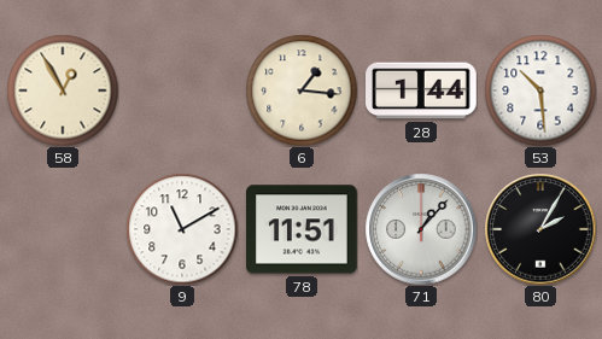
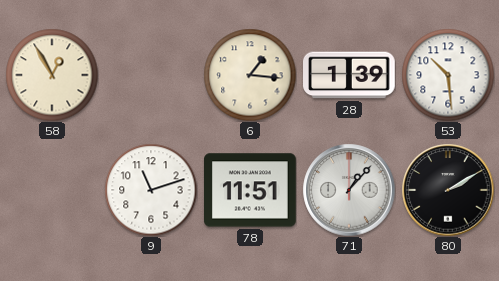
28: 1:44 -> 1:39
9: 11:10 -> 11:12
80: 2:05 -> 2:10
